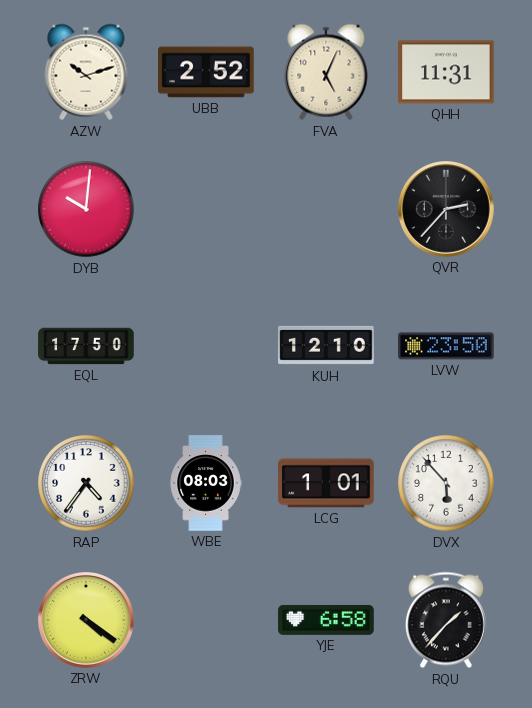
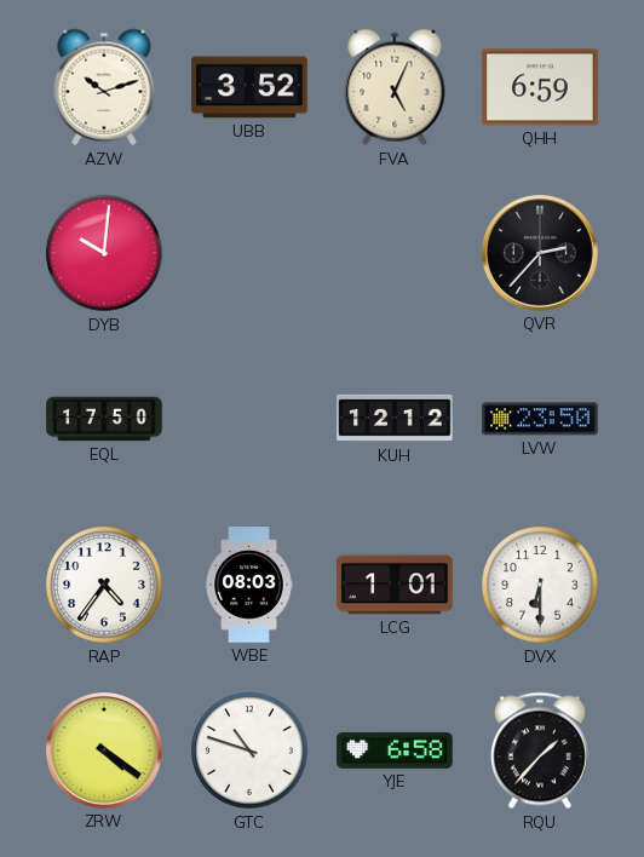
UBB: 2:52 -> 3:52
QHH: 11:31 -> 6:59
KUH: 12:10 -> 12:12
DVX: 5:53 -> 6:30
GTC: none -> 10:48
